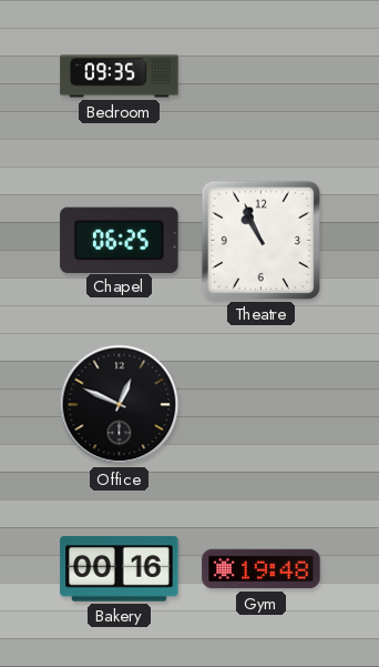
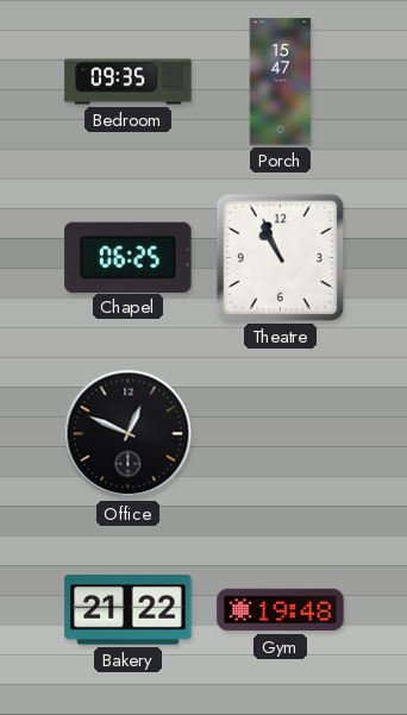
Porch: none -> 15:47
Bakery: 00:16 -> 21:22
